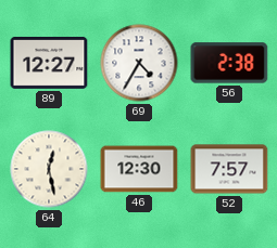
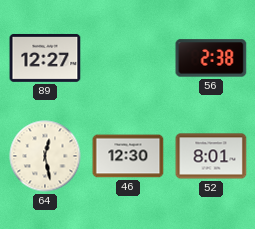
69: 4:35 -> none
52: 7:57 -> 8:01
